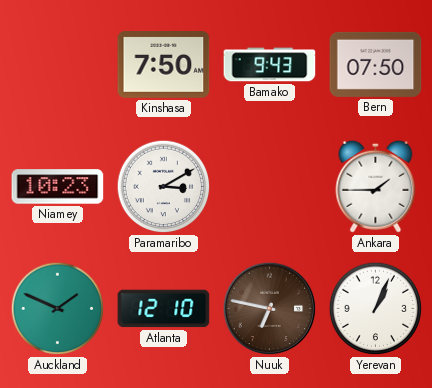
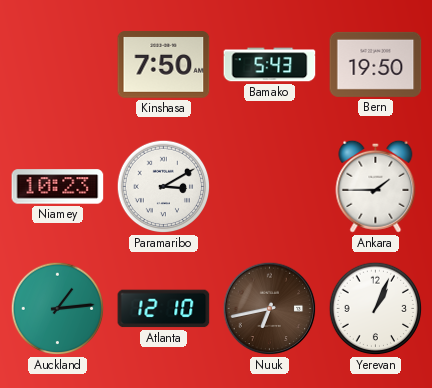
Bamako: 9:43 -> 5:43
Bern: 07:50 -> 19:50
Auckland: 1:49 -> 1:14
Nuuk: 6:47 -> 6:43
